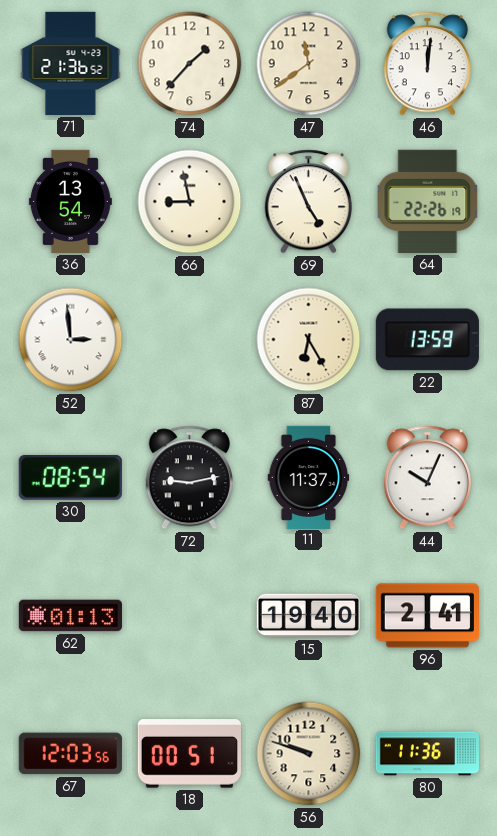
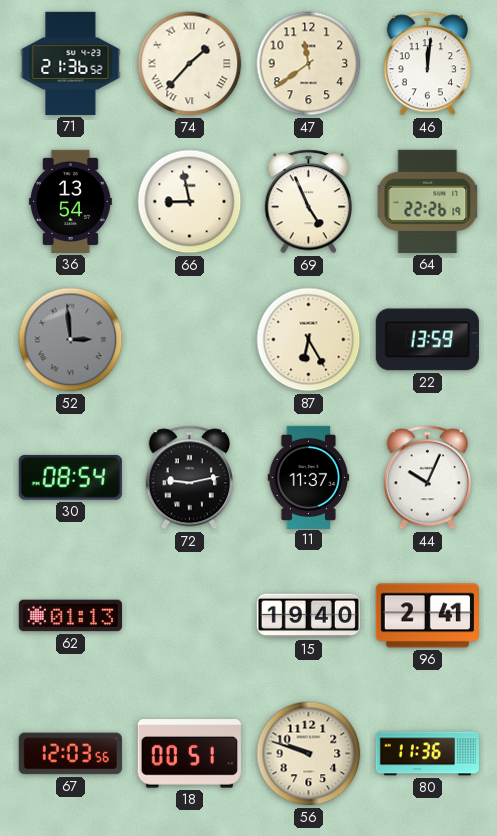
74 numerals: Arabic -> Roman
52 dial: white -> grey
